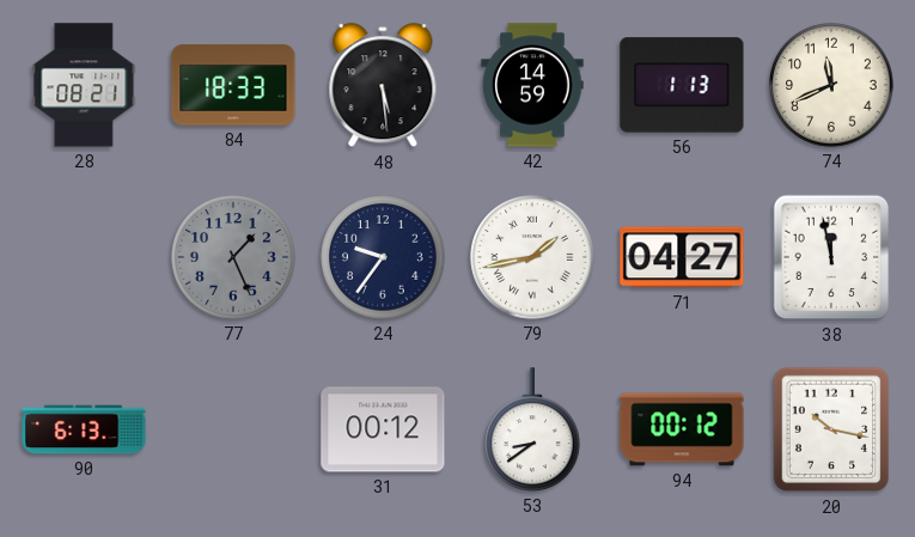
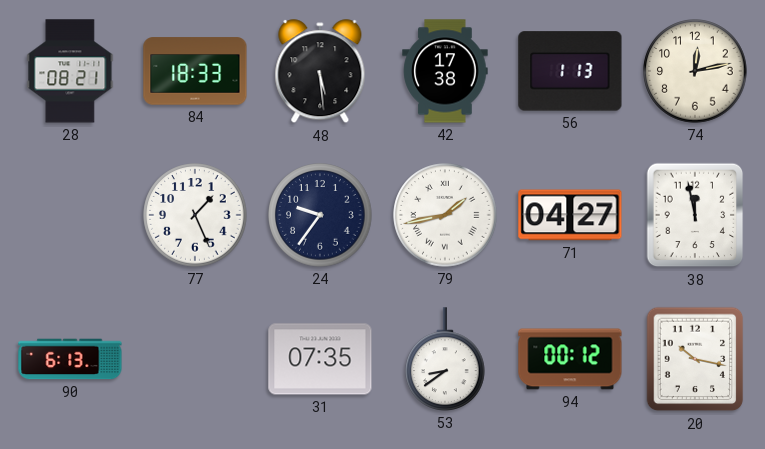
42: 14:59 -> 17:38
74: 11:41 -> 12:13
77 dial: grey -> white
31: 00:12 -> 07:35
